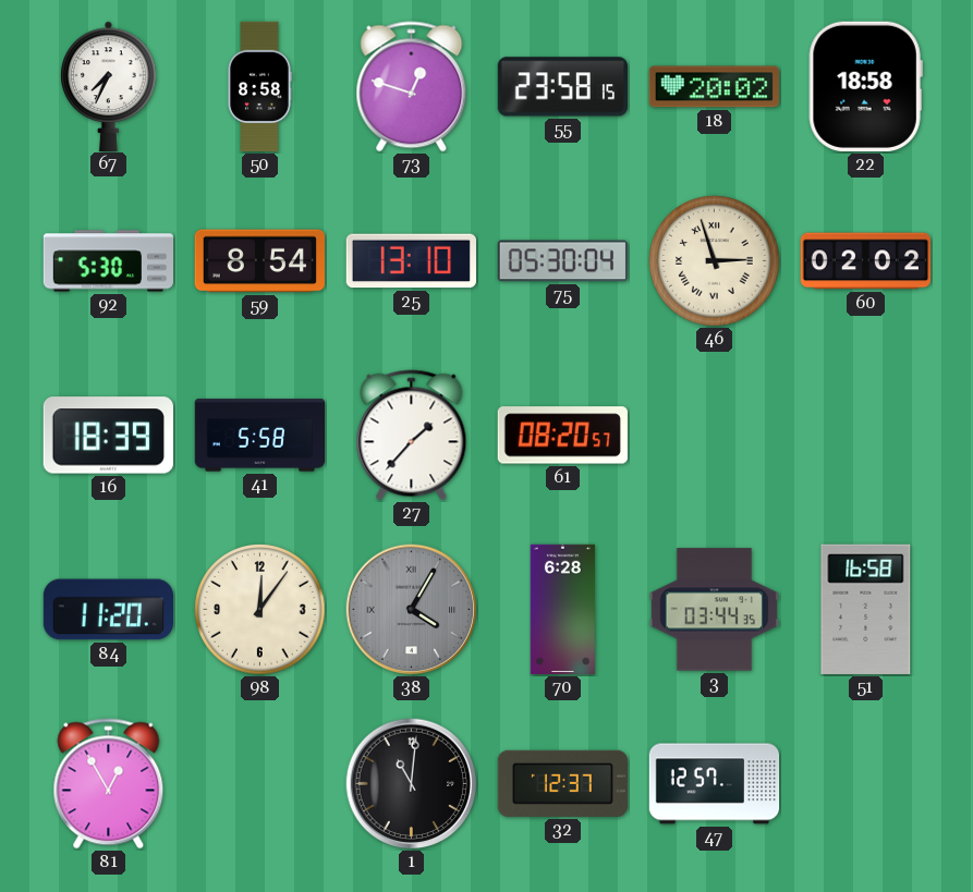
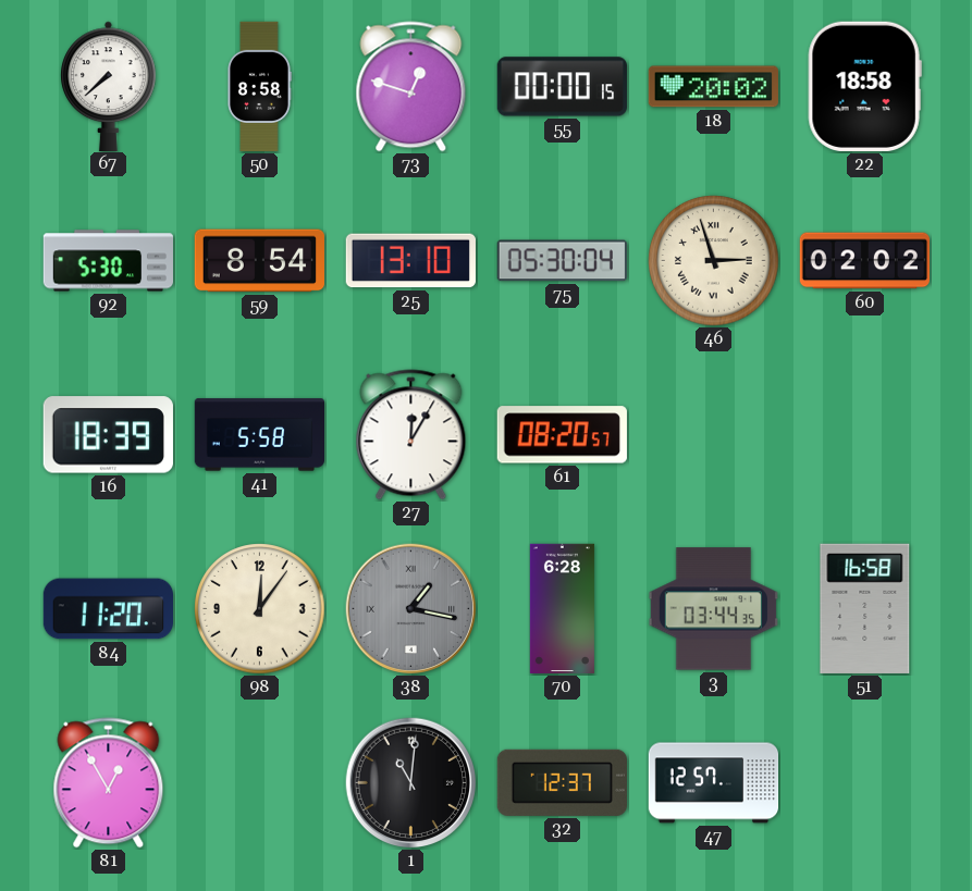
67: 7:34 -> 7:38
55: 23:58 -> 00:00
27: 1:37 -> 12:05
38: 4:05 -> 1:17
